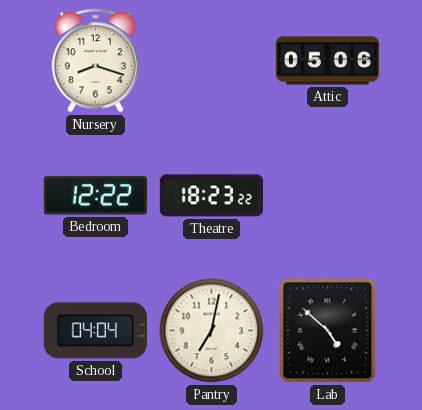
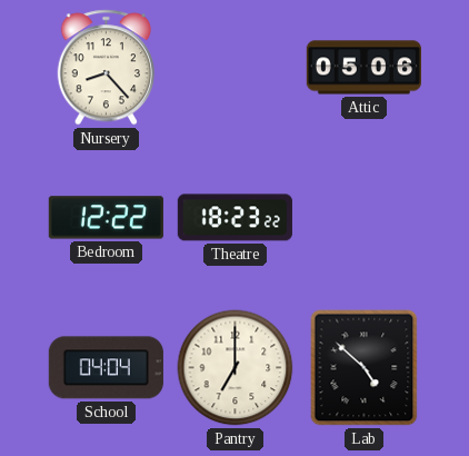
Nursery: 8:18 -> 8:23
Pantry: 7:02 -> 7:00
